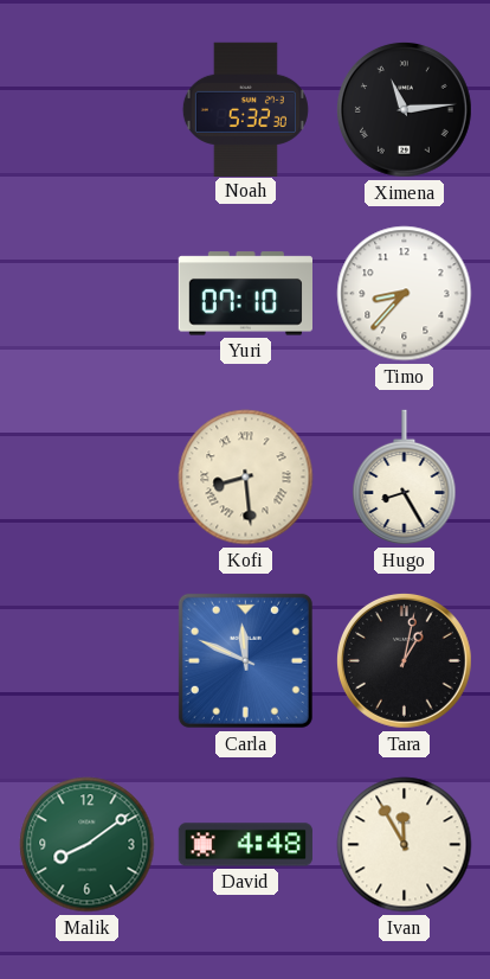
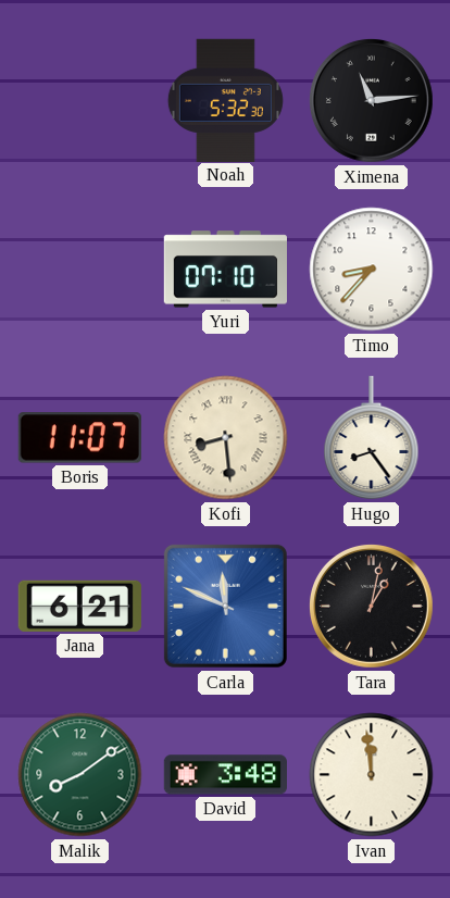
Boris: none -> 11:07
Hugo: 8:25 -> 8:24
Jana: none -> 6:21
David: 4:48 -> 3:48
Ivan: 11:55 -> 11:59
